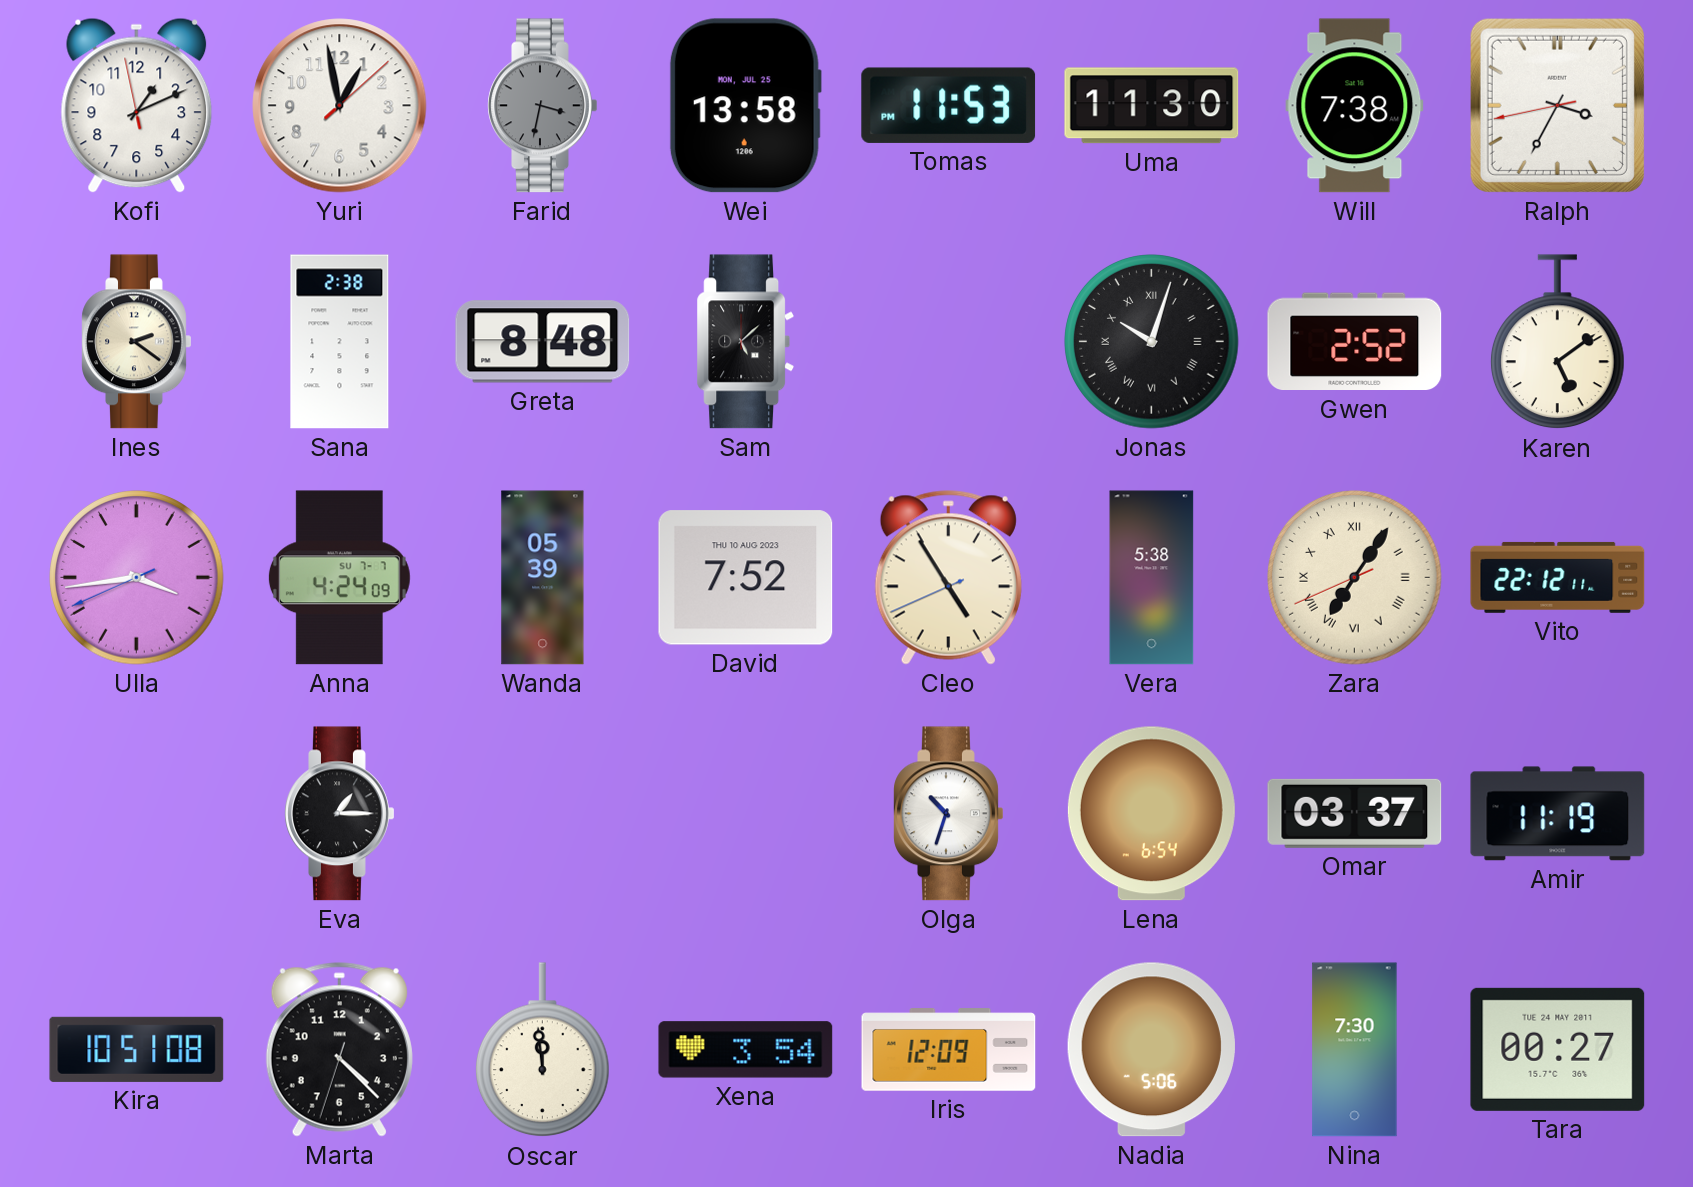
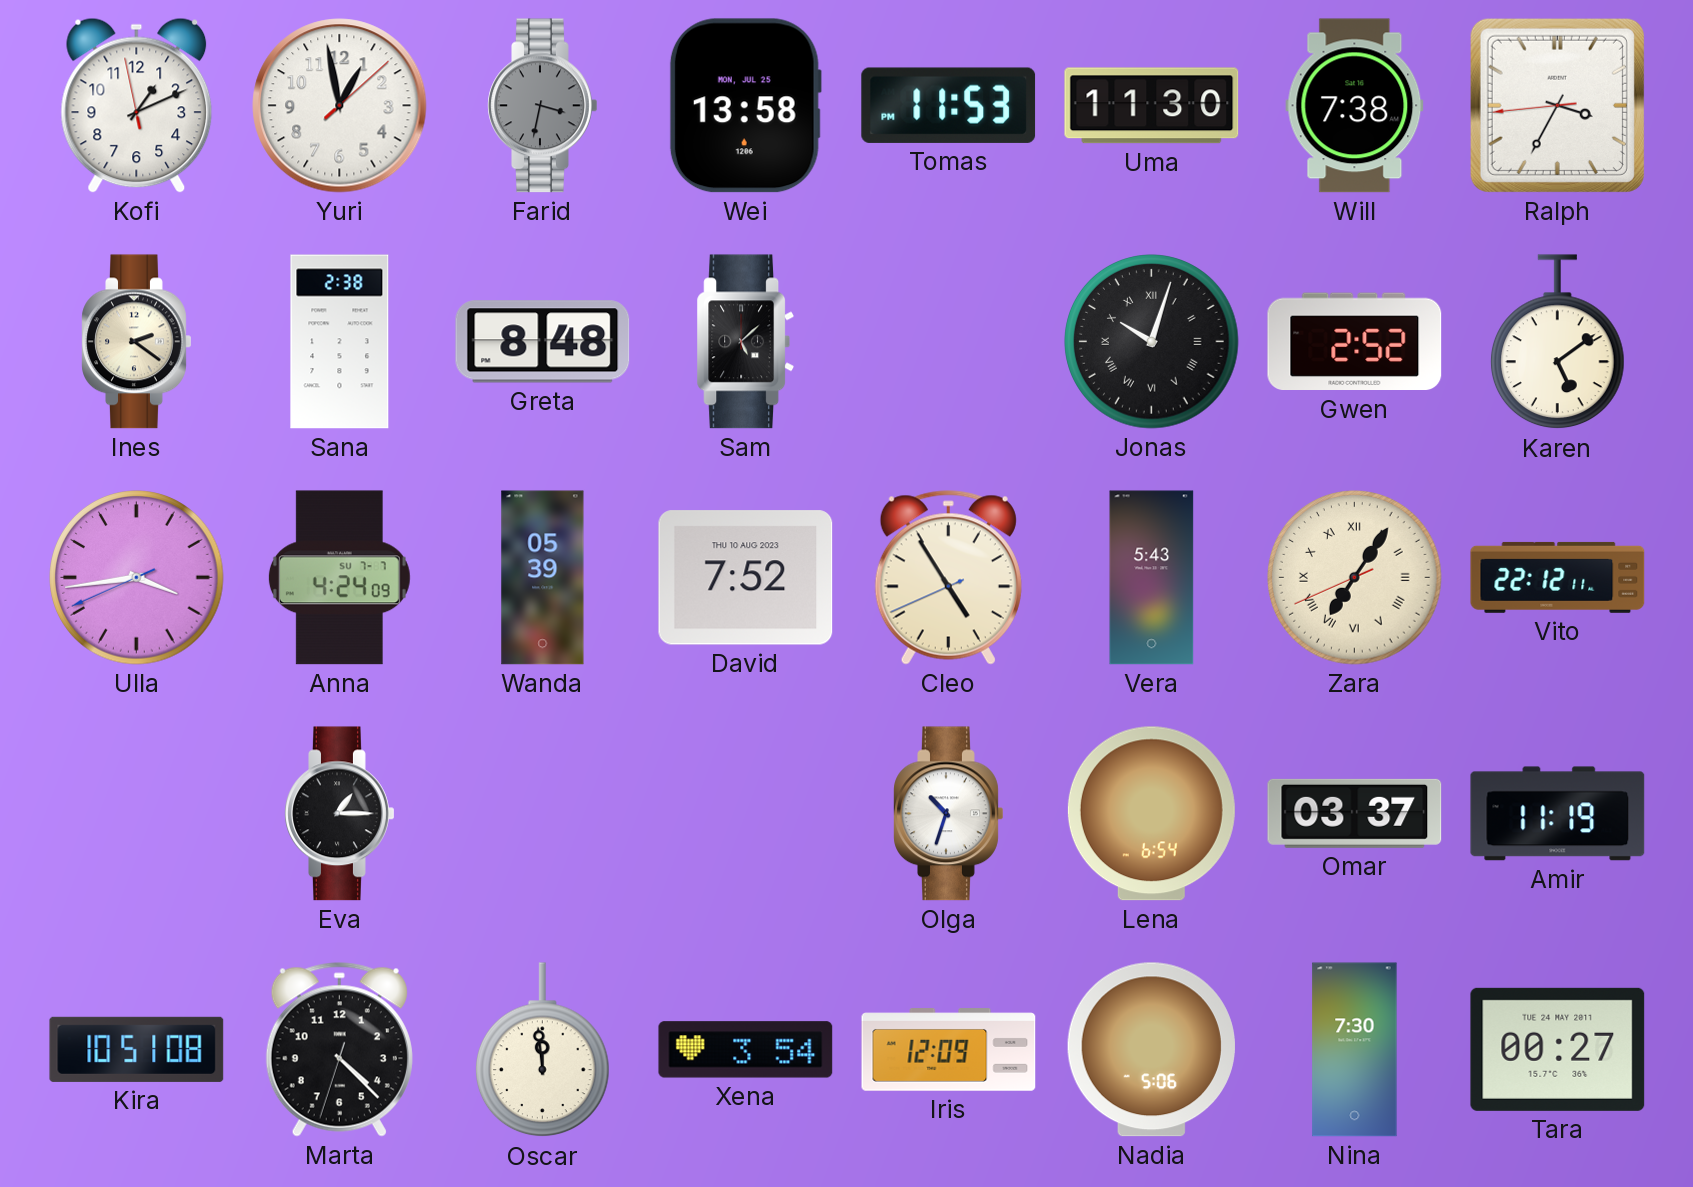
Ralph: 3:34:43 -> 3:34:44
Vera: 5:38 -> 5:43
